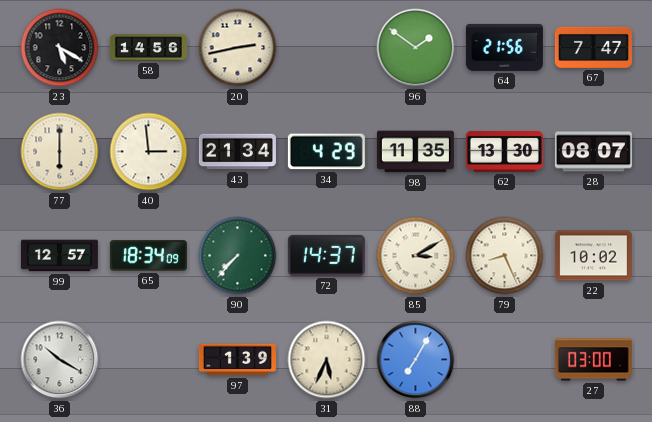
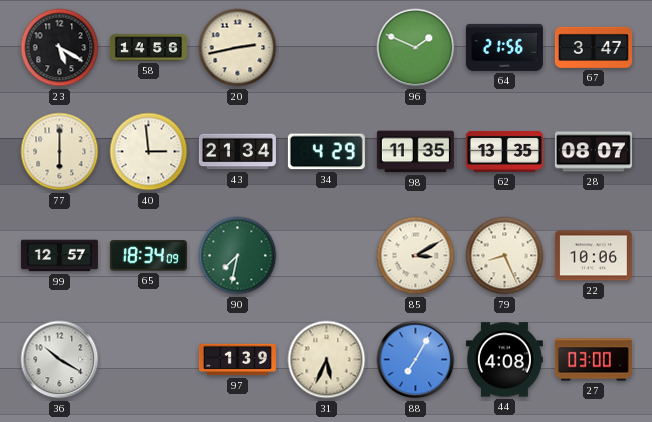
96: 1:51 -> 1:49
67: 7:47 -> 3:47
62: 13:30 -> 13:35
90: 7:37 -> 7:32
72: 14:37 -> none
22: 10:02 -> 10:06
44: none -> 4:08
